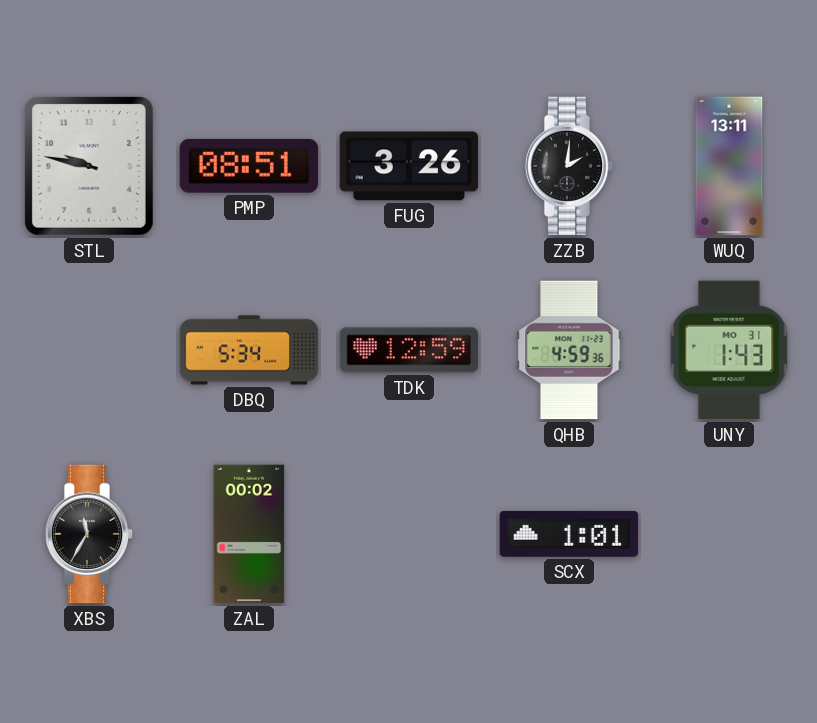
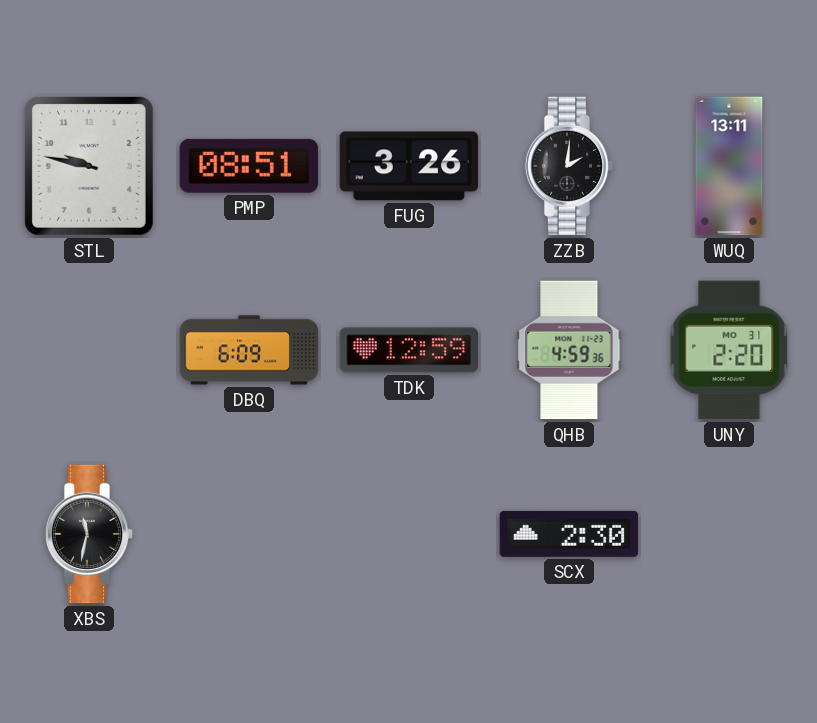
DBQ: 5:34 -> 6:09
UNY: 1:43 -> 2:20
XBS: 11:35 -> 11:32
ZAL: 00:02 -> none
SCX: 1:01 -> 2:30
